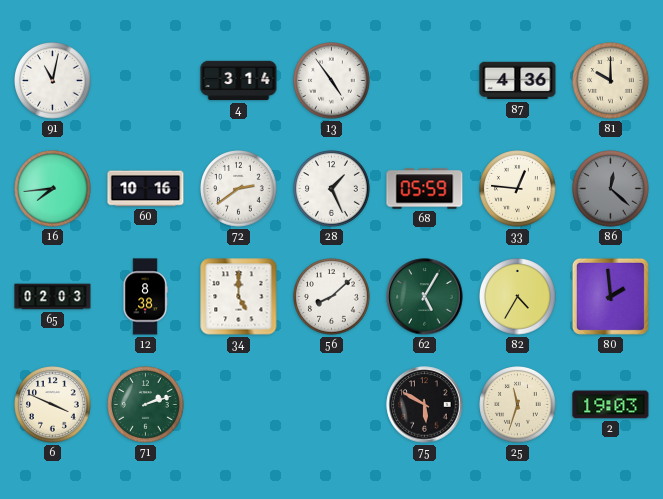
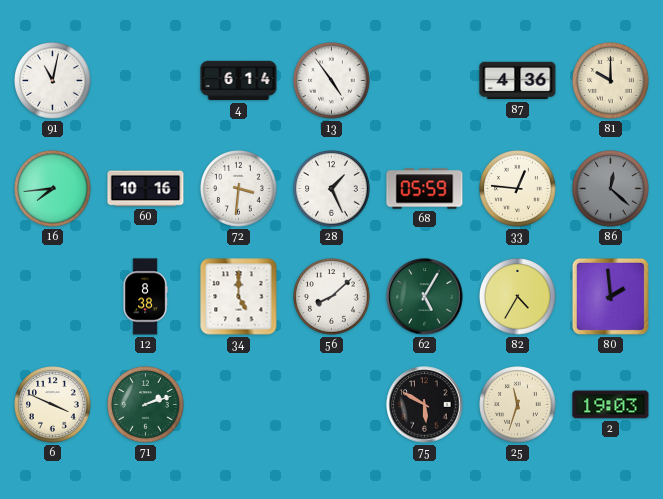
4: 3:14 -> 6:14
72: 2:39 -> 3:31
65: 02:03 -> none
